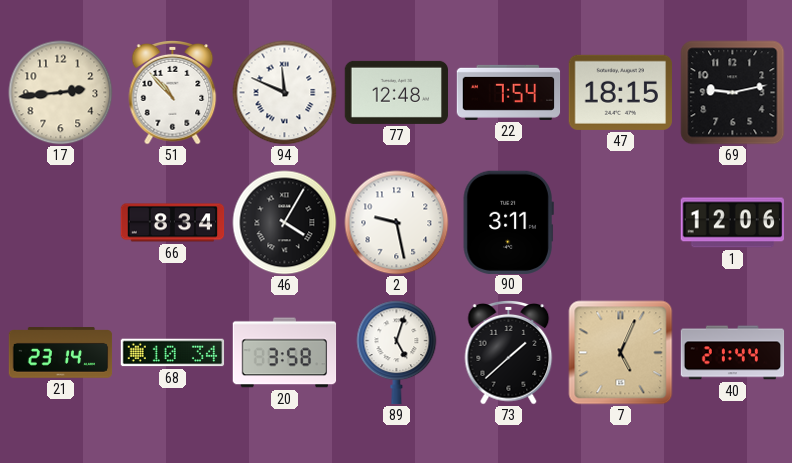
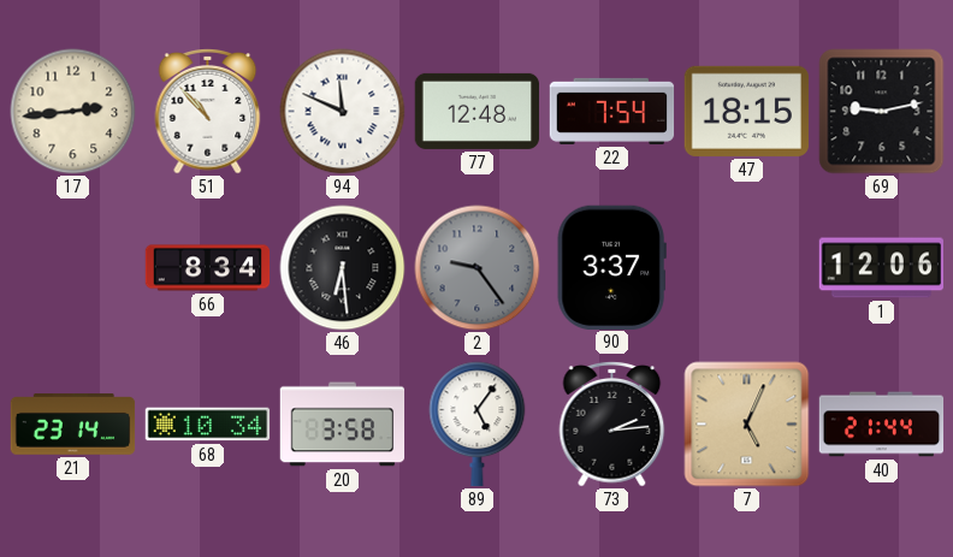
46: 4:05 -> 6:29
2: 9:28 -> 9:24
2 dial: white -> grey
90: 3:11 -> 3:37
89: 5:03 -> 5:06
73: 1:38 -> 2:14
